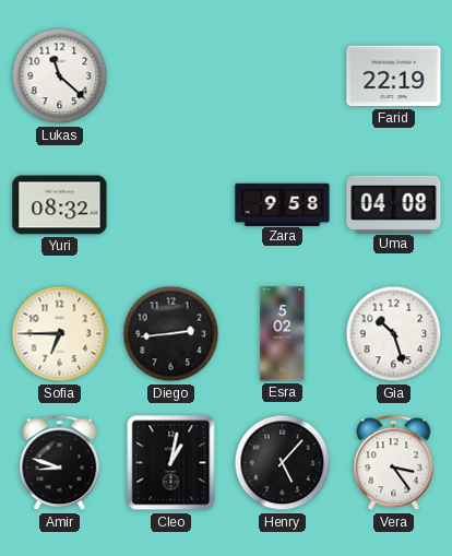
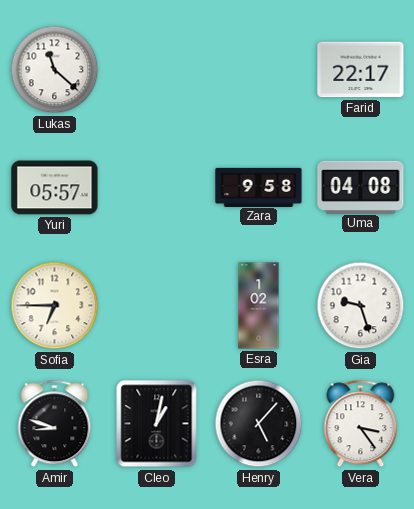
Farid: 22:19 -> 22:17
Yuri: 08:32 -> 05:57
Diego: 2:44 -> none
Esra: 5:02 -> 1:02
Gia: 10:27 -> 9:27
